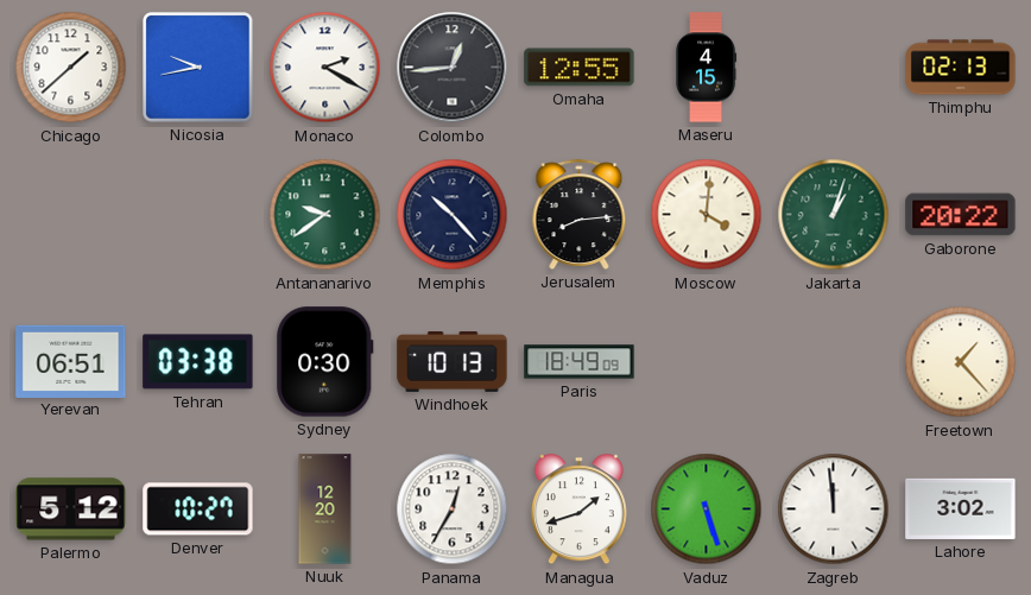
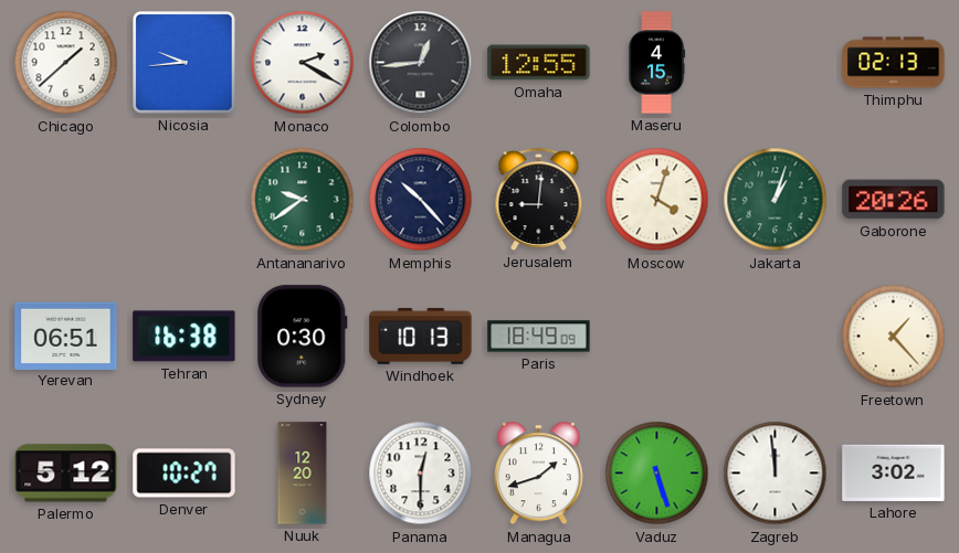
Nicosia: 9:43 -> 9:44
Jerusalem: 8:14 -> 9:01
Moscow: 4:01 -> 4:03
Gaborone: 20:22 -> 20:26
Tehran: 03:38 -> 16:38
Panama: 12:35 -> 12:30
